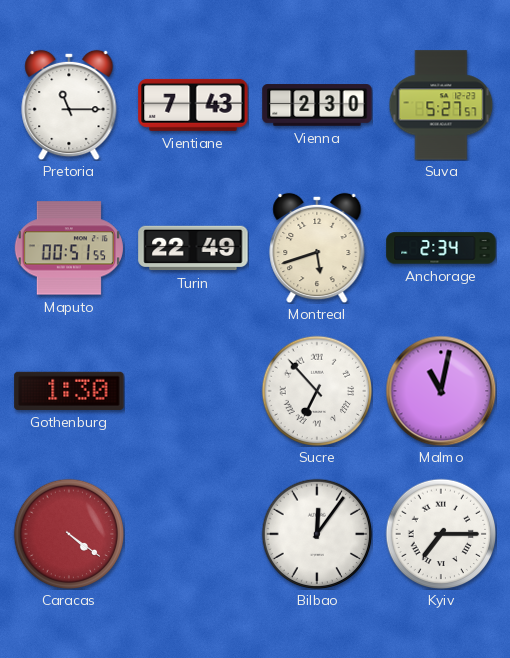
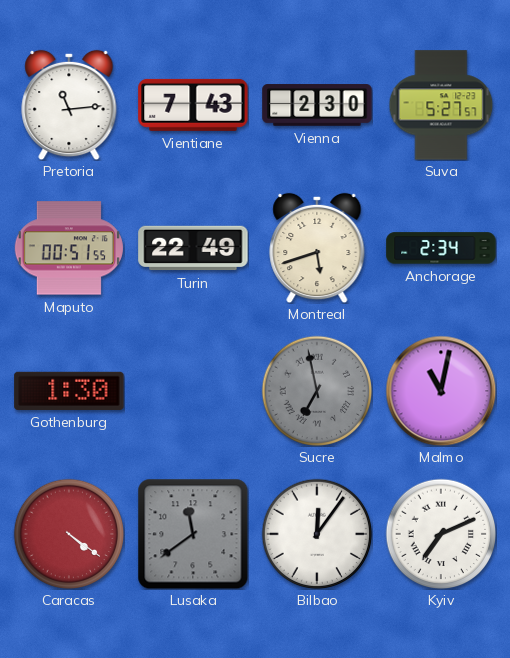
Pretoria: 11:15 -> 11:14
Sucre: 6:53 -> 6:58
Sucre dial: white -> grey
Lusaka: none -> 11:39
Kyiv: 7:15 -> 7:11
